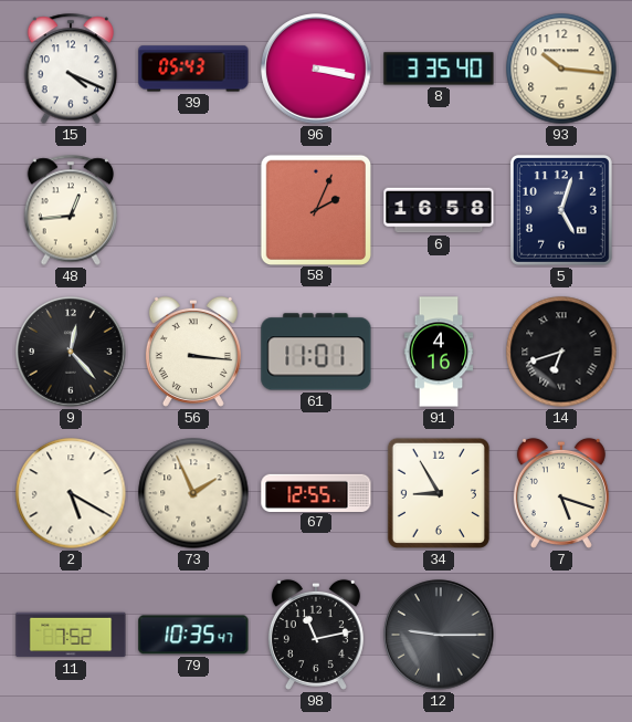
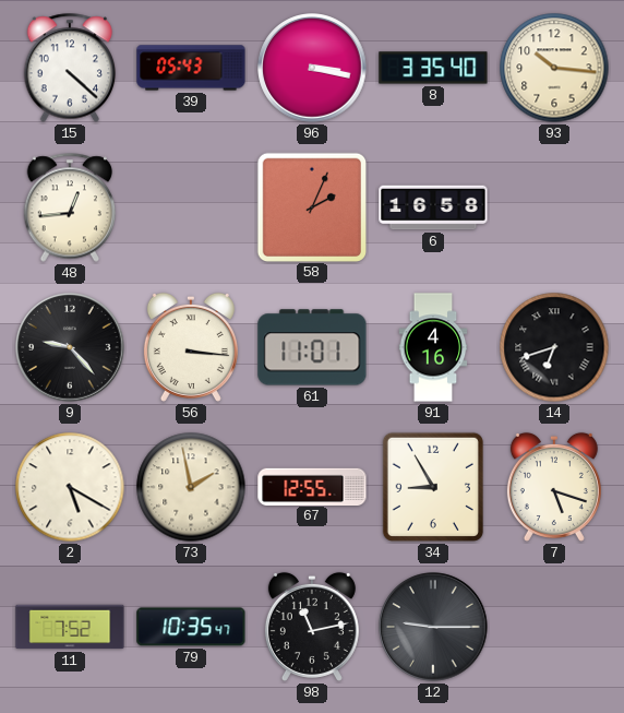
15: 4:19 -> 4:22
5: 5:03 -> none
9: 12:23 -> 9:23
73: 1:56 -> 1:58
